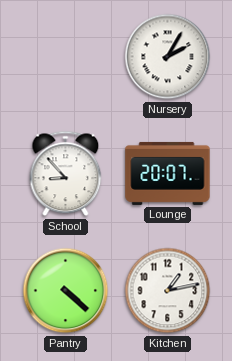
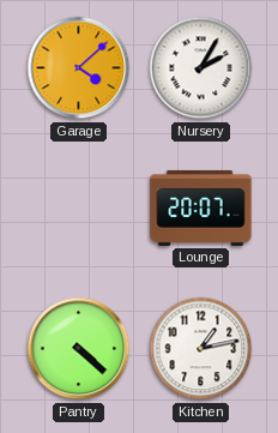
Garage: none -> 4:08
School: 8:53 -> none
